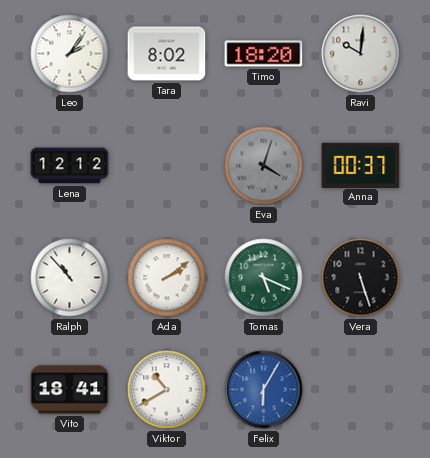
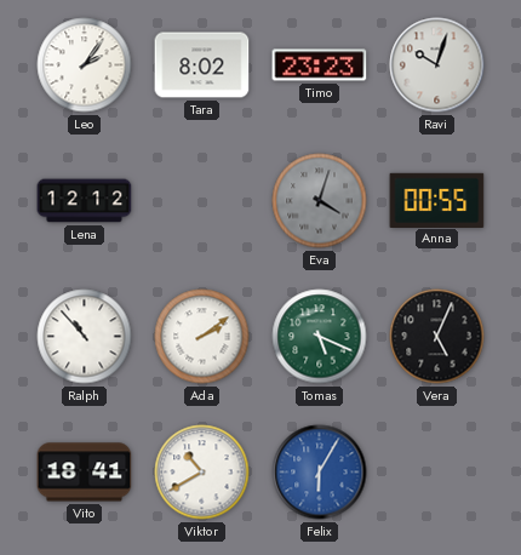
Timo: 18:20 -> 23:23
Ravi: 10:01 -> 10:03
Anna: 00:37 -> 00:55
Vera: 5:27 -> 5:04
